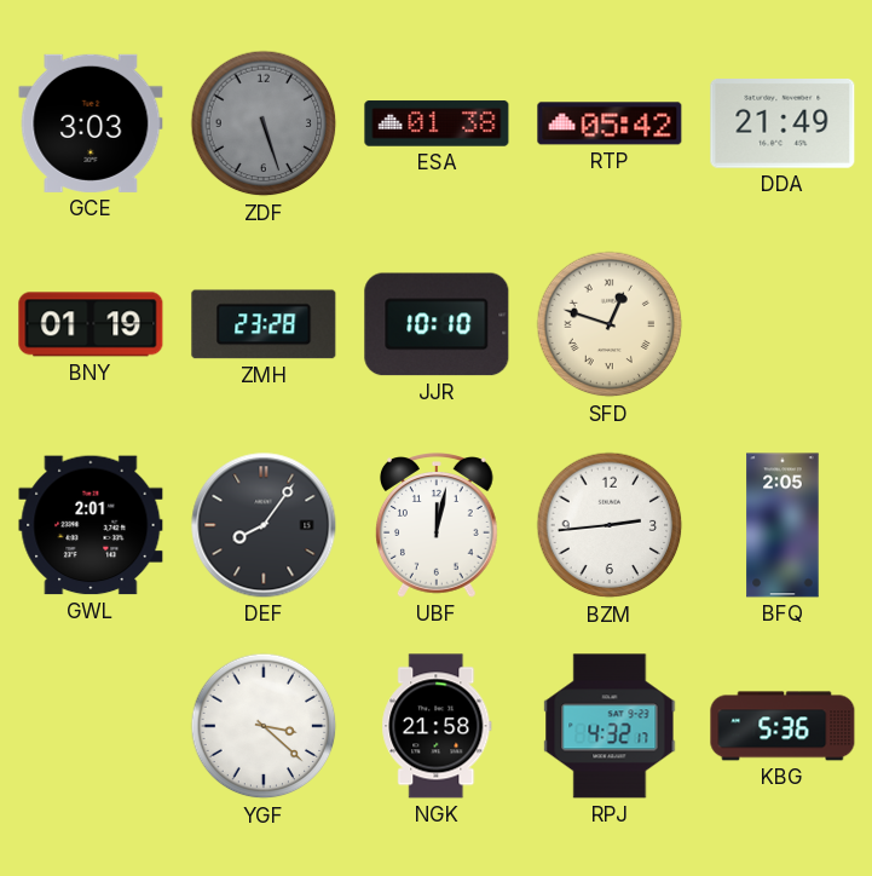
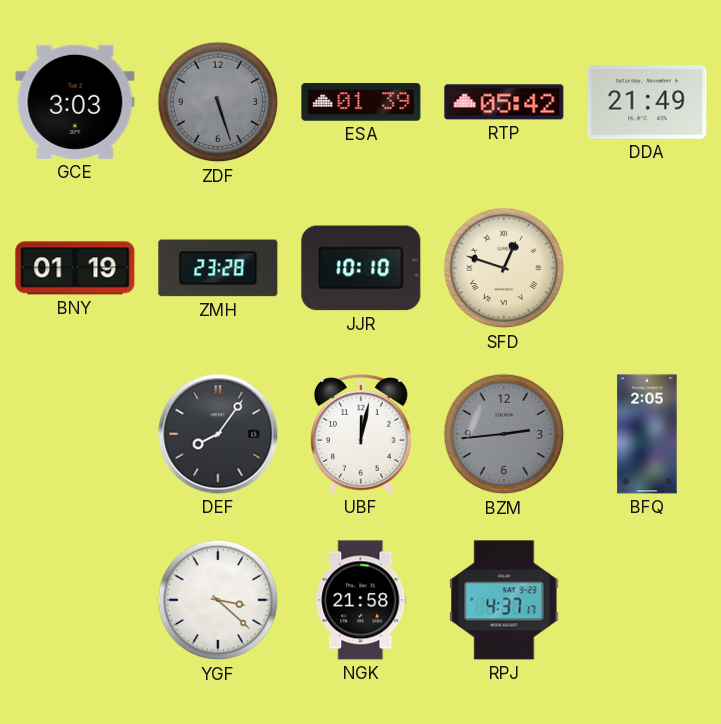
ESA: 01:38 -> 01:39
GWL: 2:01 -> none
BZM dial: white -> grey
RPJ: 4:32 -> 4:37
KBG: 5:36 -> none
